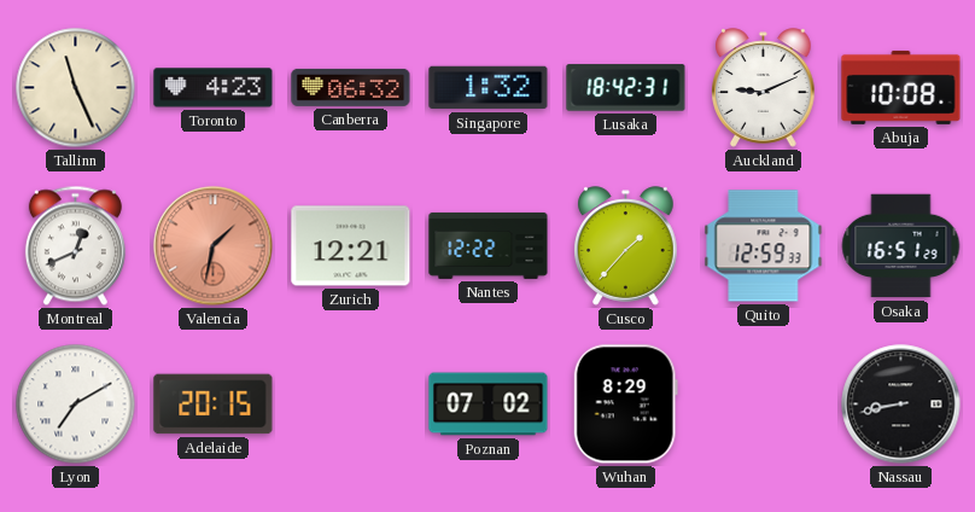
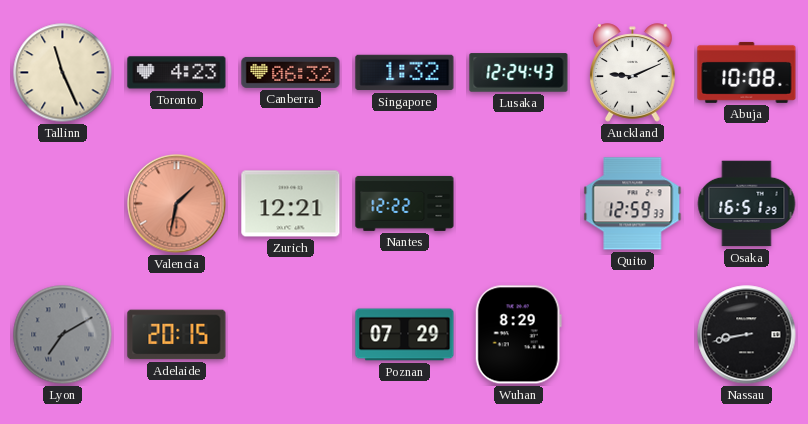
Lusaka: 18:42 -> 12:24
Montreal: 12:41 -> none
Cusco: 1:37 -> none
Lyon dial: white -> grey
Poznan: 07:02 -> 07:29
